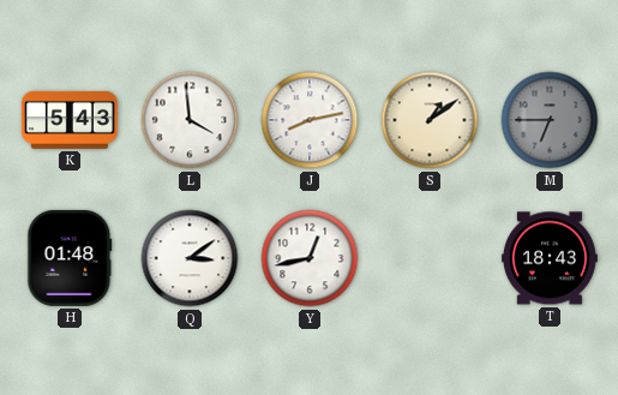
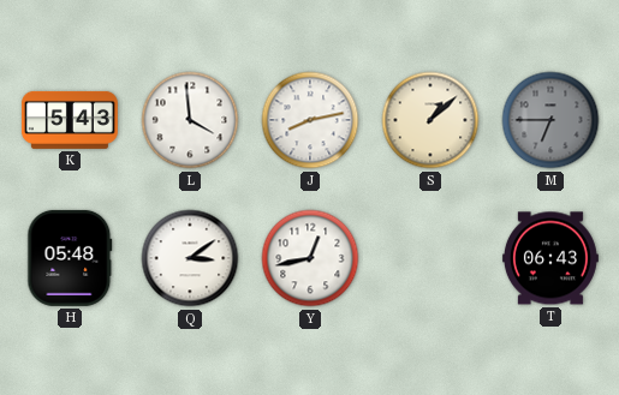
S: 1:09 -> 1:08
H: 01:48 -> 05:48
T: 18:43 -> 06:43
